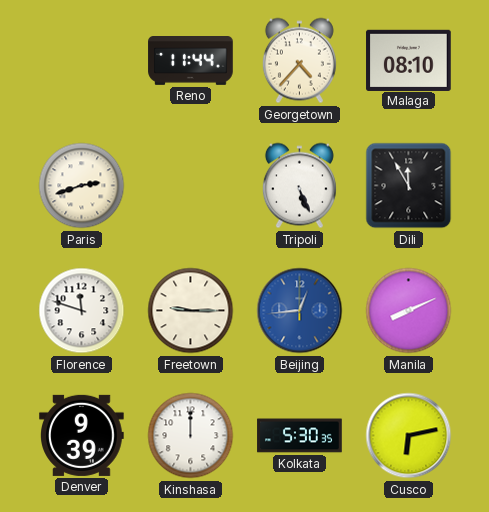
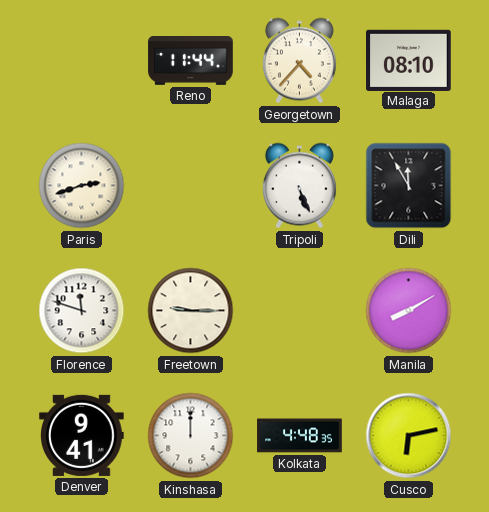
Beijing: 12:44 -> none
Manila: 8:11 -> 8:10
Denver: 9:39 -> 9:41
Kolkata: 5:30 -> 4:48
